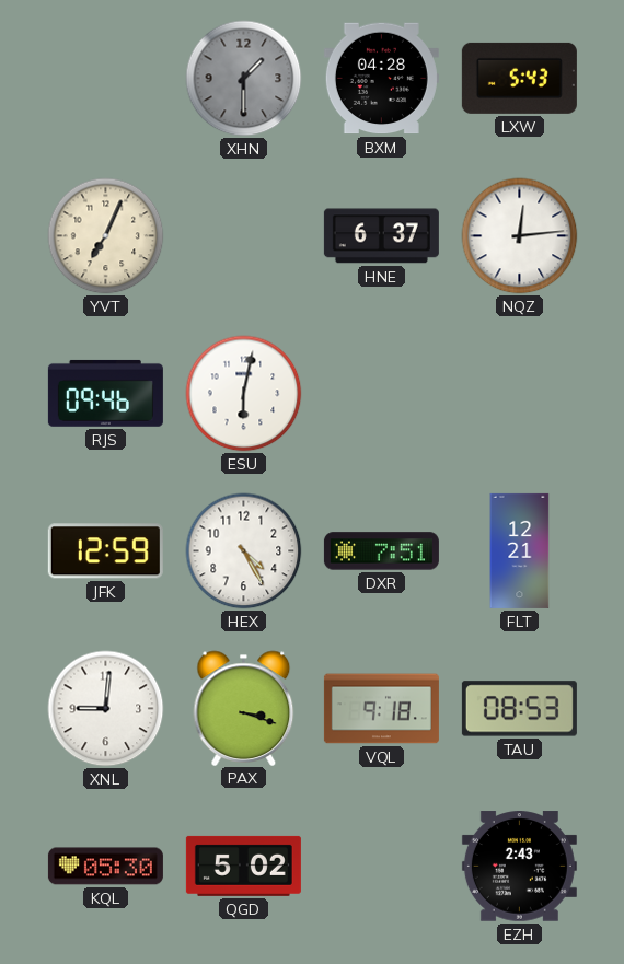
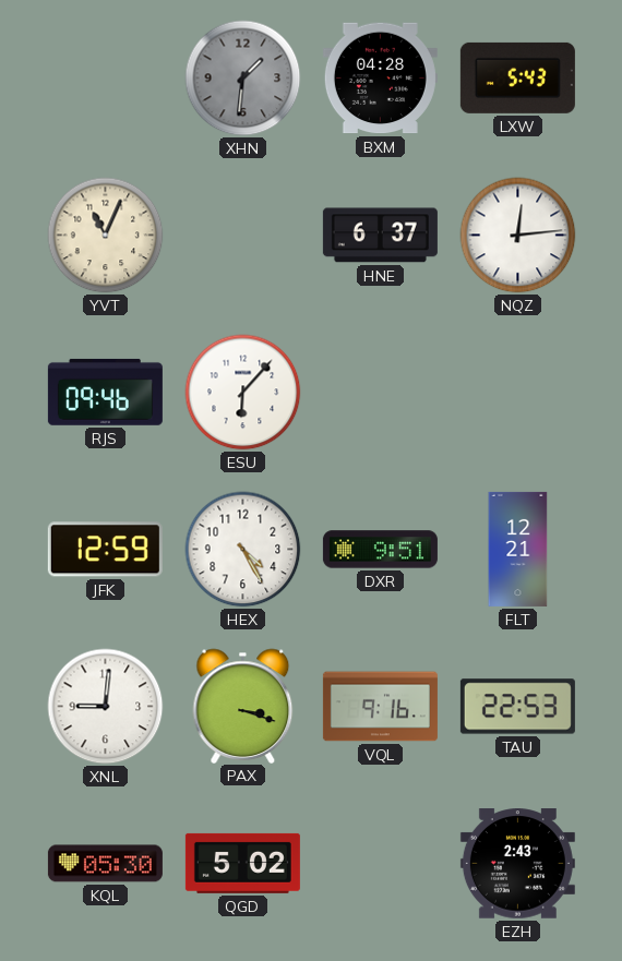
XHN: 1:30 -> 1:31
YVT: 7:04 -> 11:04
ESU: 6:02 -> 6:07
DXR: 7:51 -> 9:51
VQL: 9:18 -> 9:16
TAU: 08:53 -> 22:53
